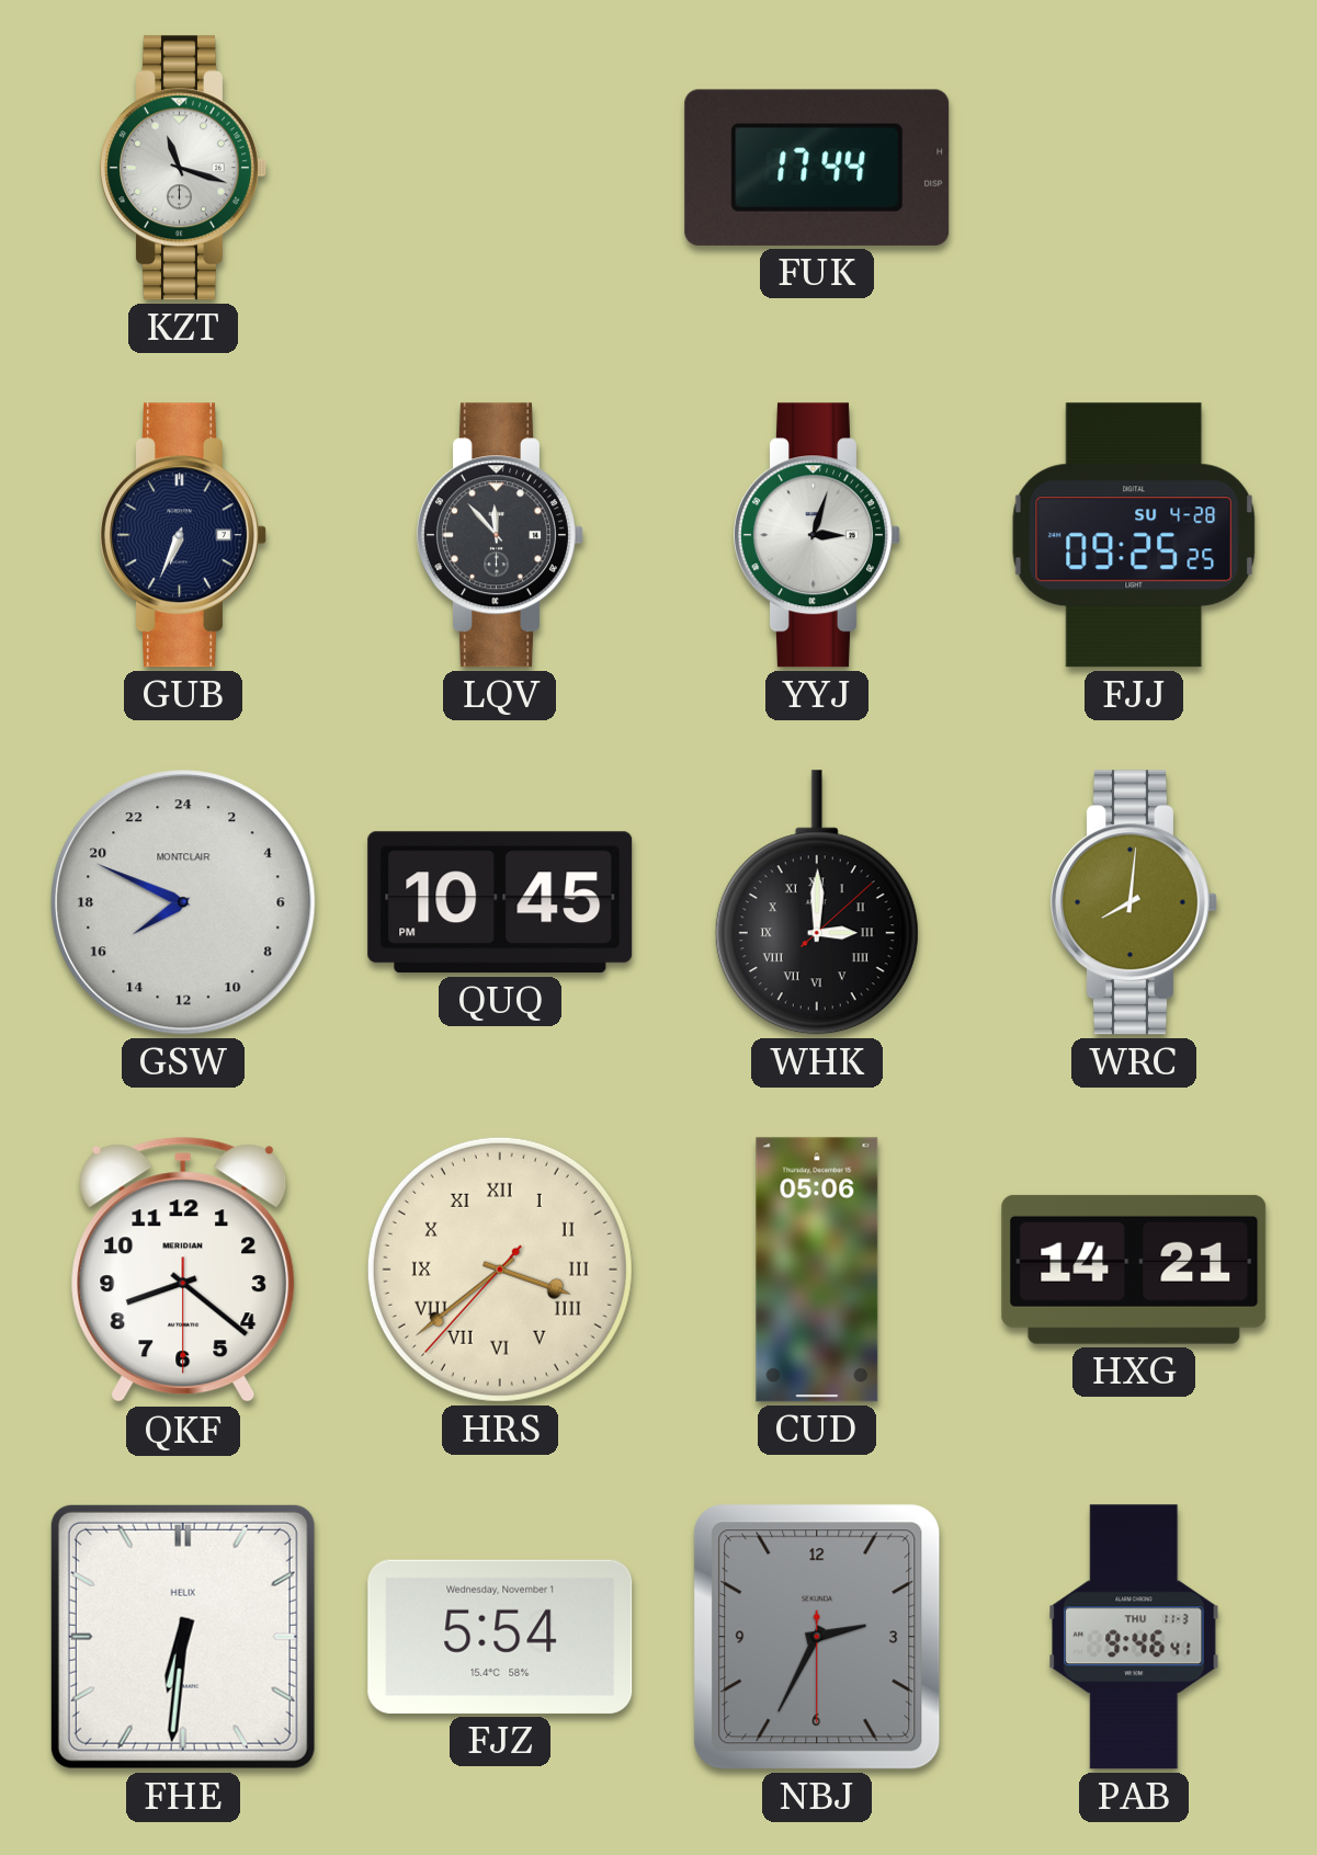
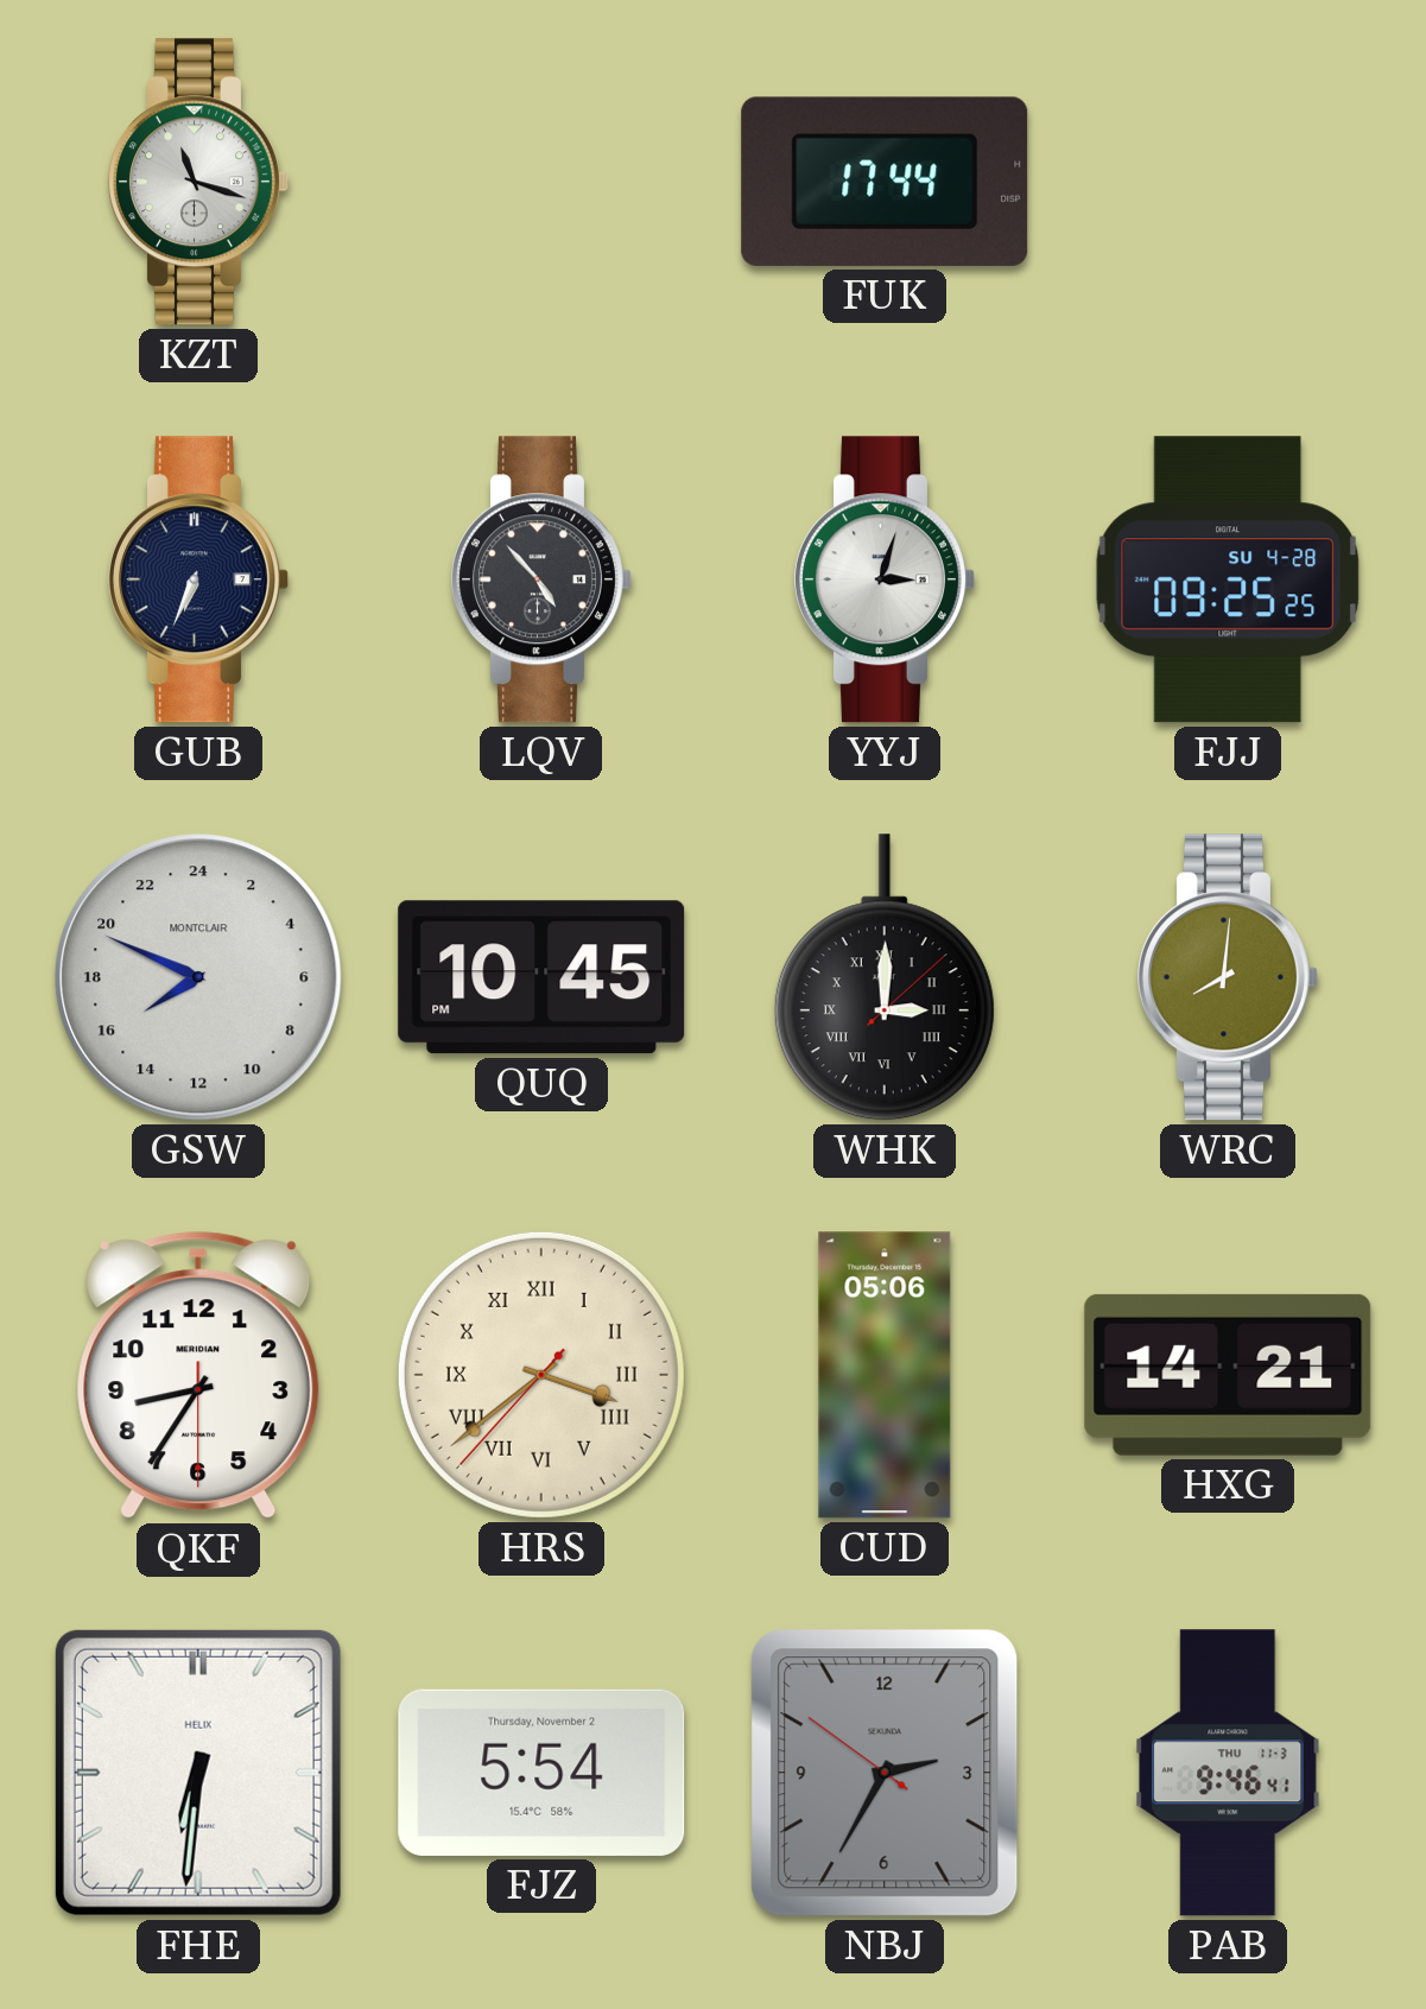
LQV: 11:53 -> 4:53
QKF: 8:21 -> 8:35
FJZ date: Wednesday, November 1 -> Thursday, November 2
NBJ: 2:34:30 -> 2:34:51
